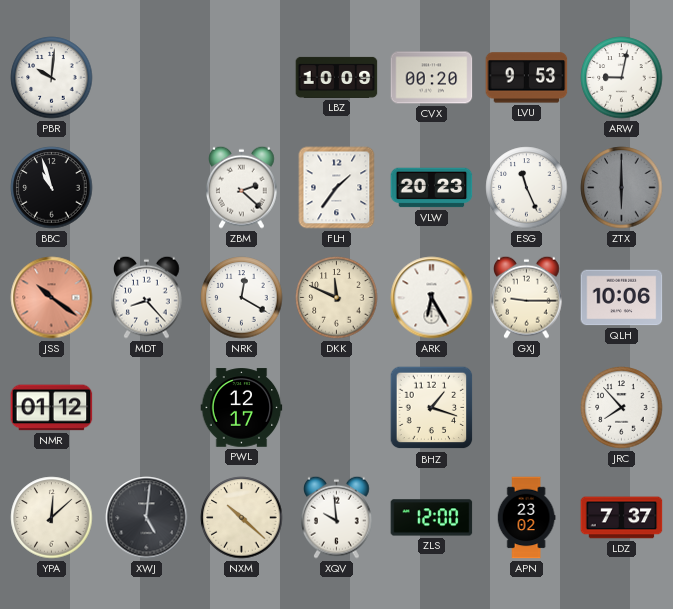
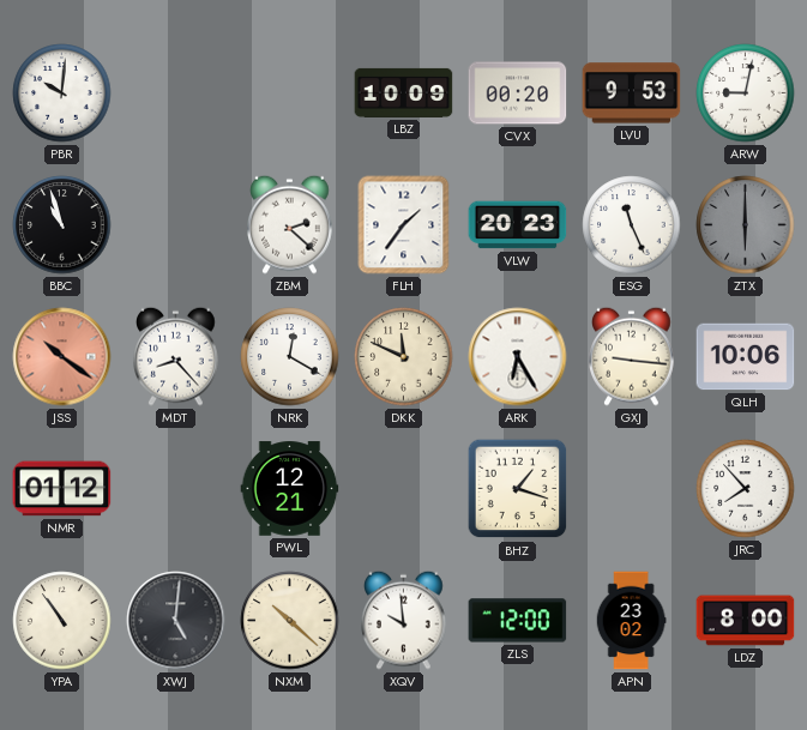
GXJ: 9:15 -> 9:16
PWL: 12:17 -> 12:21
YPA: 12:08 -> 10:54
LDZ: 7:37 -> 8:00
